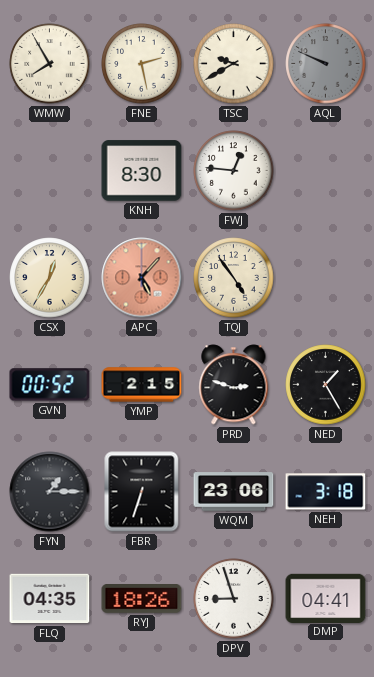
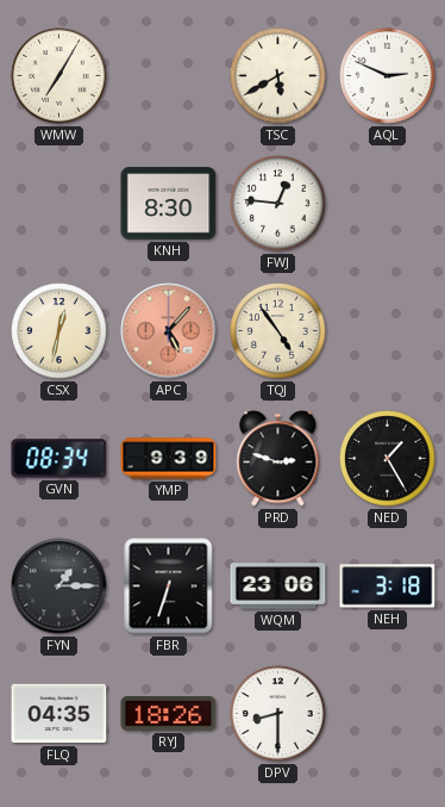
WMW: 7:55 -> 7:05
FNE: 2:28 -> none
TSC: 9:40 -> 5:40
AQL: 9:49 -> 2:49
AQL dial: grey -> white
CSX: 12:35 -> 12:32
GVN: 00:52 -> 08:34
YMP: 2:15 -> 9:39
DPV: 8:57 -> 8:30
DMP: 04:41 -> none
